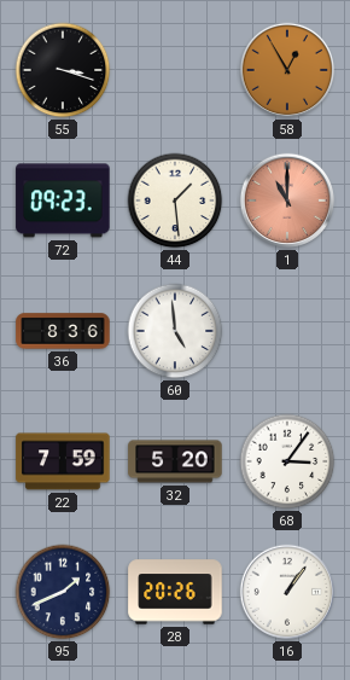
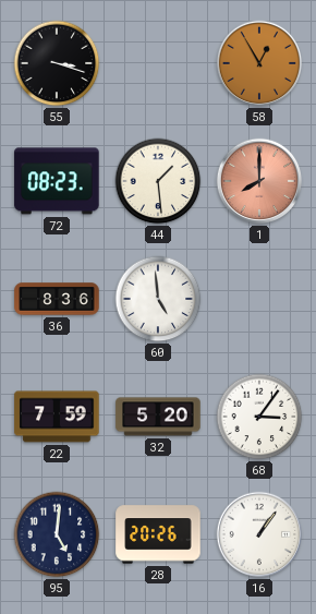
72: 09:23 -> 08:23
1: 11:00 -> 8:00
95: 1:41 -> 5:01
